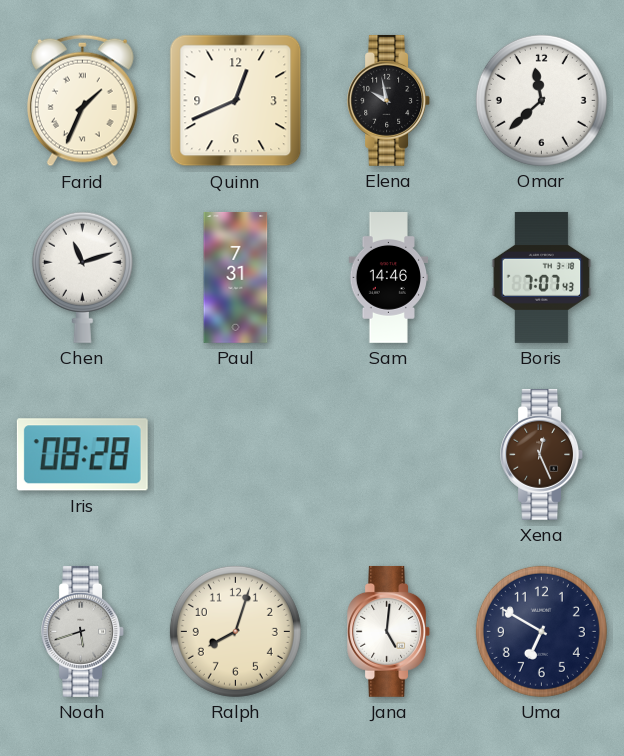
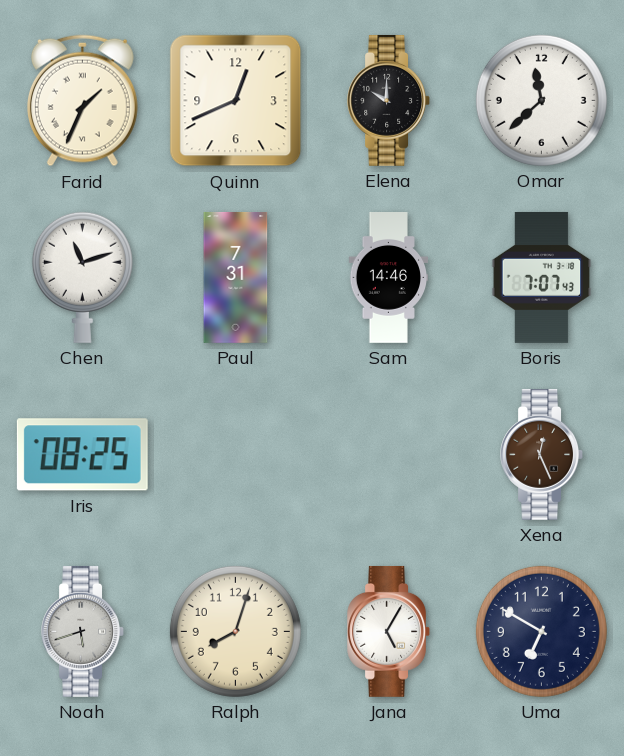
Elena: 9:58 -> 10:00
Iris: 08:28 -> 08:25
Jana: 5:01 -> 5:05
